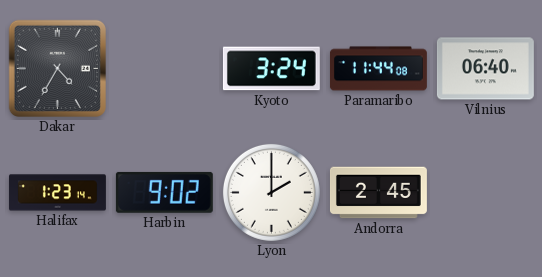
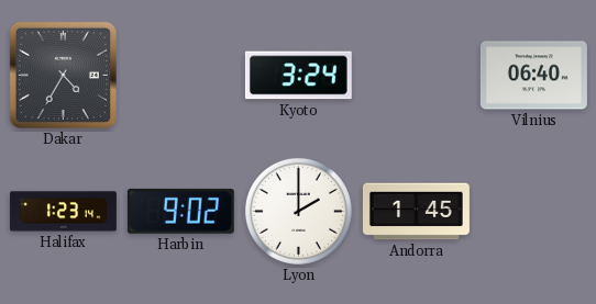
Paramaribo: 11:44 -> none
Andorra: 2:45 -> 1:45
